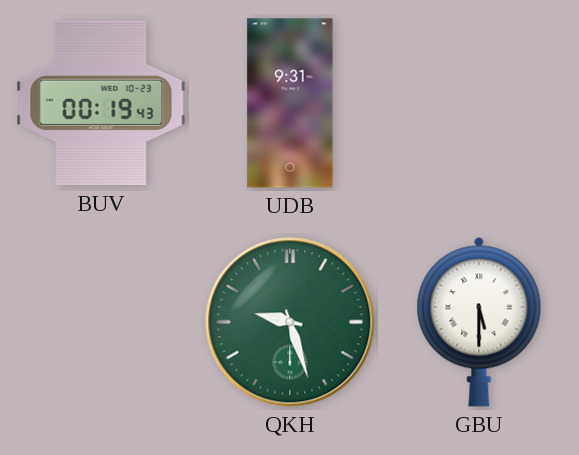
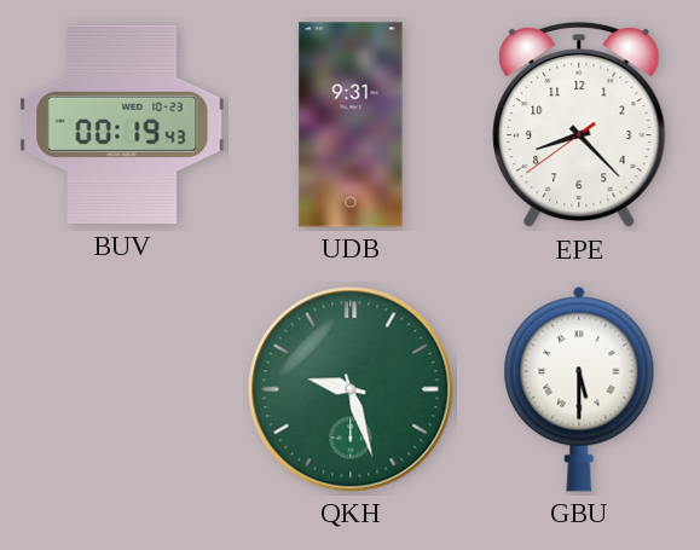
EPE: none -> 8:22
